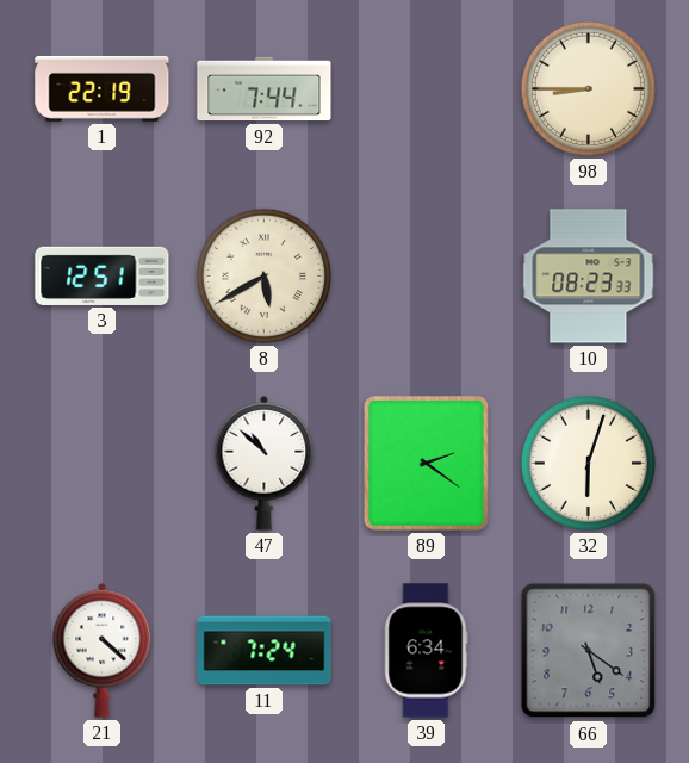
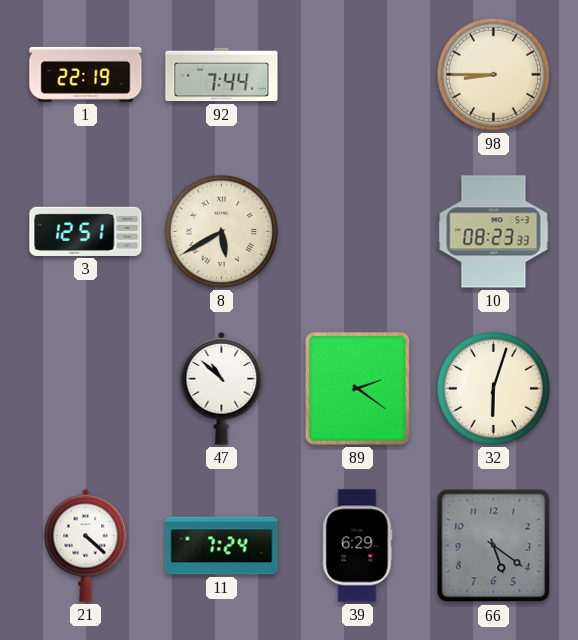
39: 6:34 -> 6:29
